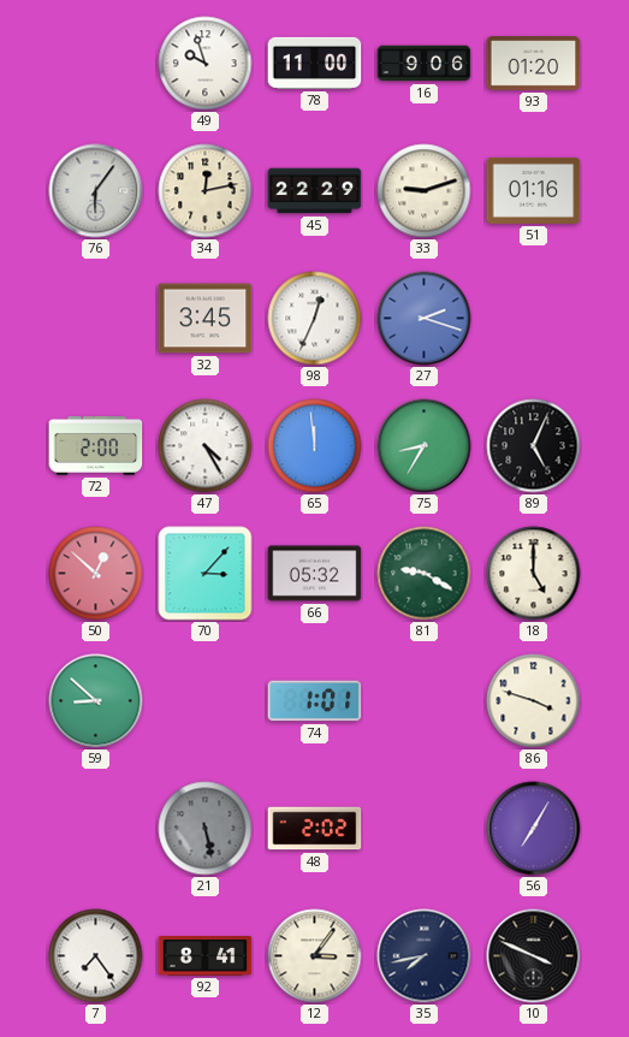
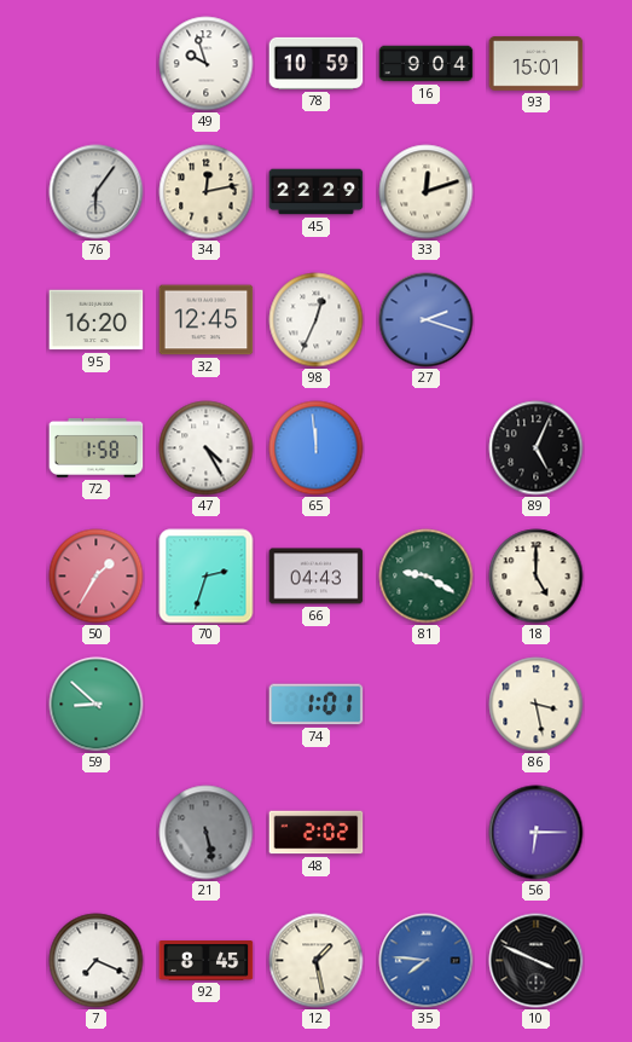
78: 11:00 -> 10:59
16: 9:06 -> 9:04
93: 01:20 -> 15:01
33: 9:12 -> 12:12
51: 01:16 -> none
95: none -> 16:20
32: 3:45 -> 12:45
72: 2:00 -> 1:58
75: 8:35 -> none
50: 12:52 -> 1:35
70: 3:07 -> 2:33
66: 05:32 -> 04:43
86: 3:48 -> 3:28
56: 7:05 -> 6:15
7: 7:24 -> 7:19
92: 8:41 -> 8:45
12: 3:06 -> 1:28
35: 7:43 -> 7:46
35 dial: navy -> blue
